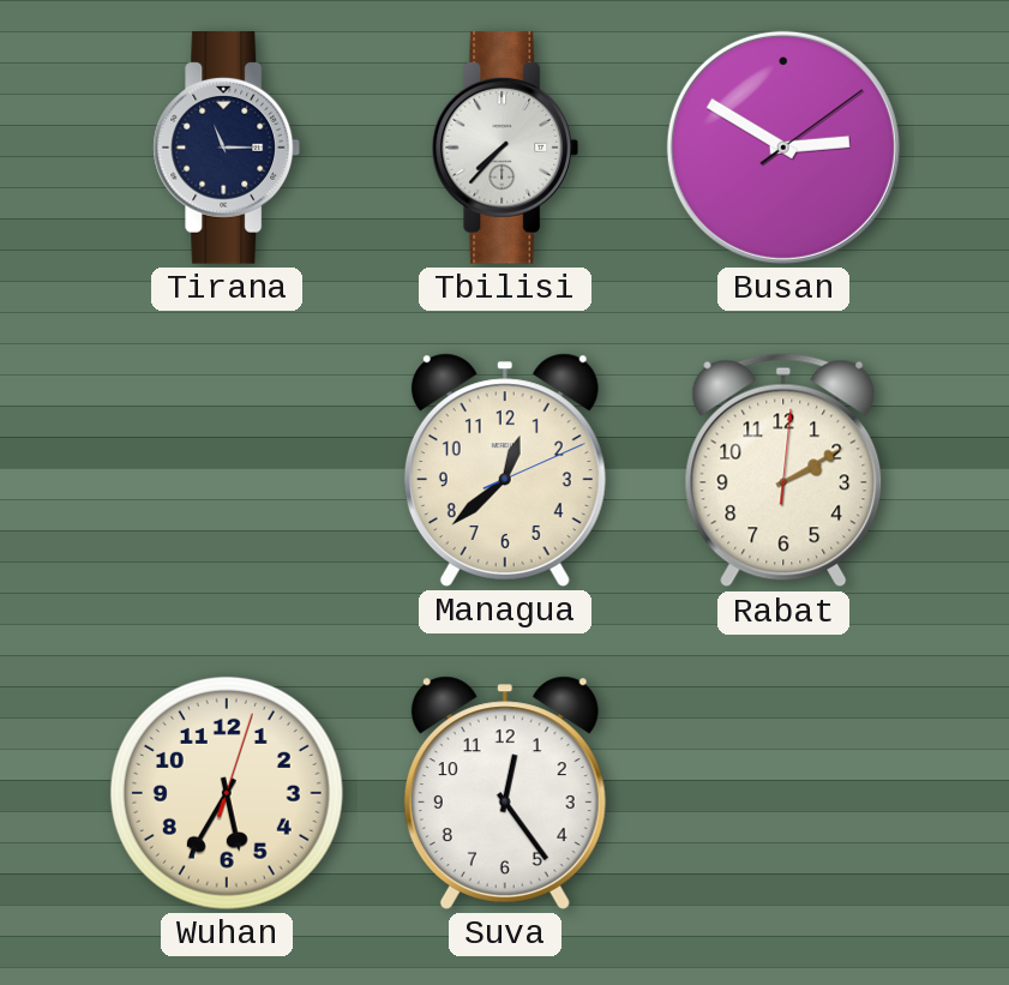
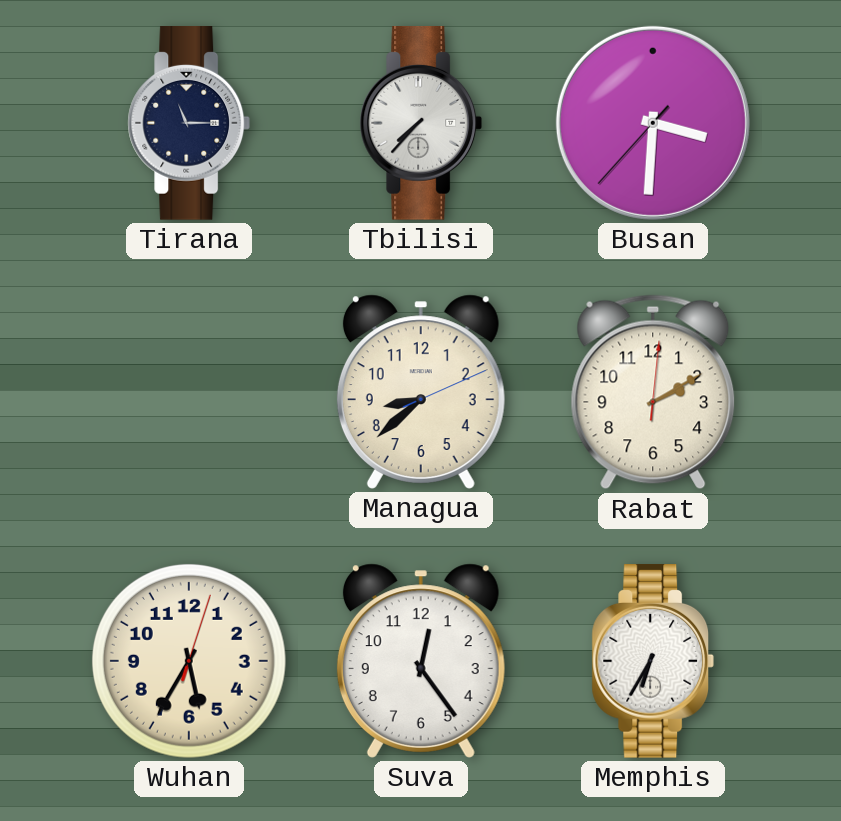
Busan: 2:50 -> 3:30
Managua: 12:38 -> 8:38
Memphis: none -> 6:35
